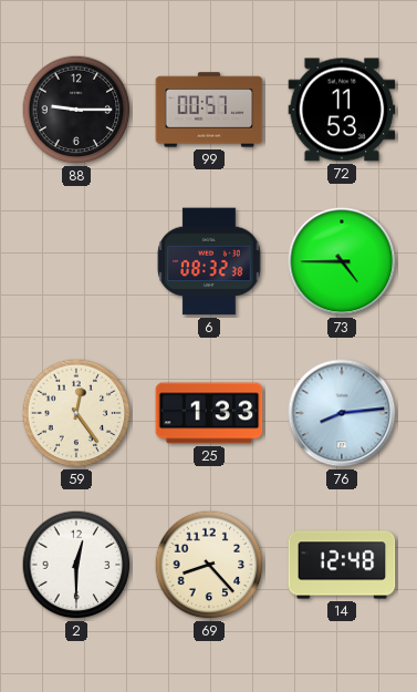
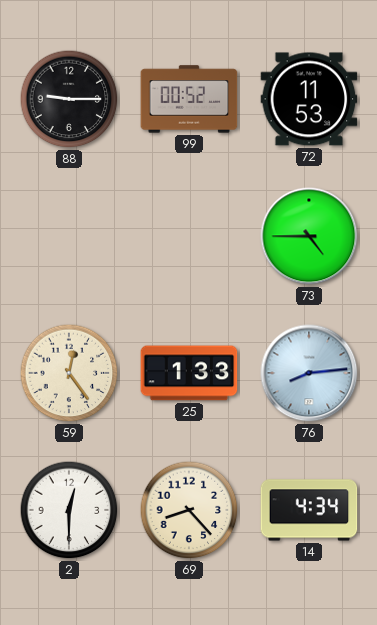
99: 00:57 -> 00:52
6: 08:32 -> none
14: 12:48 -> 4:34
